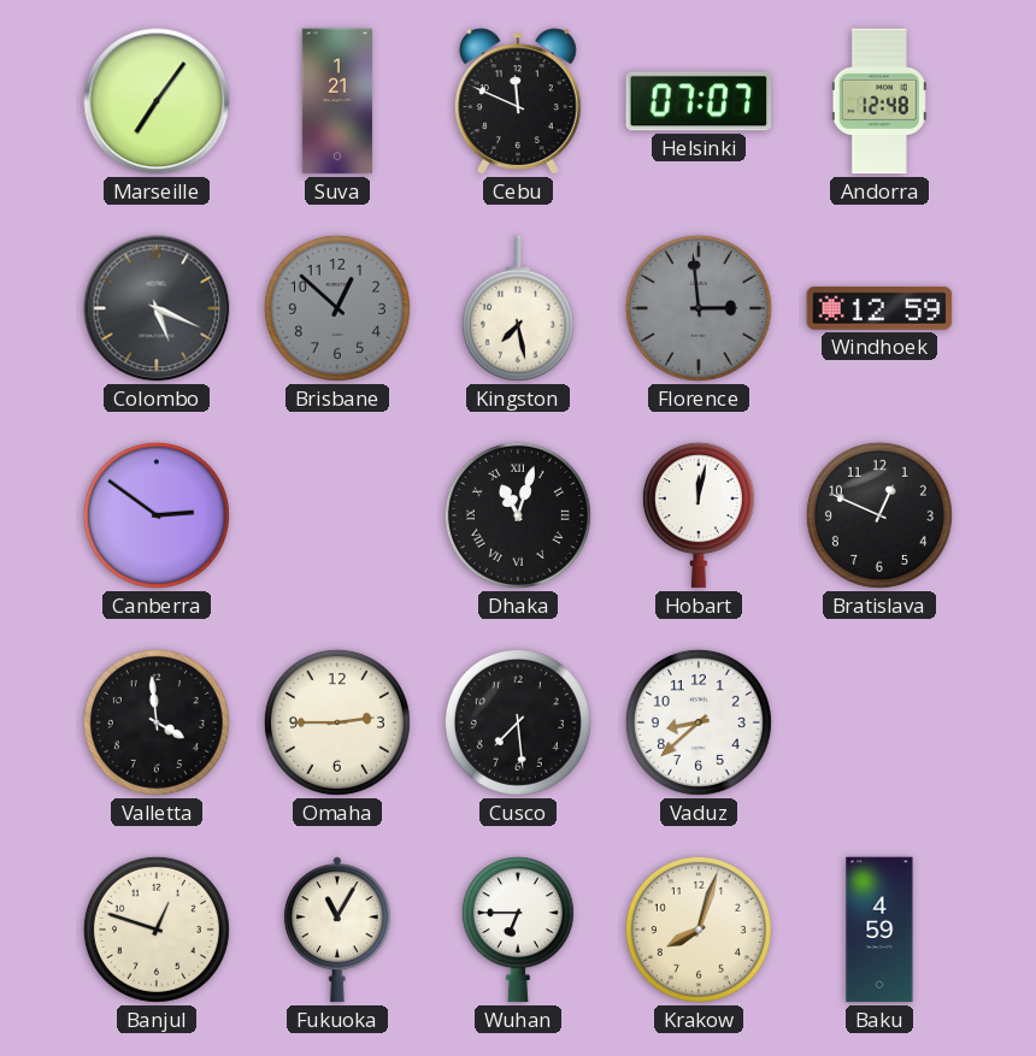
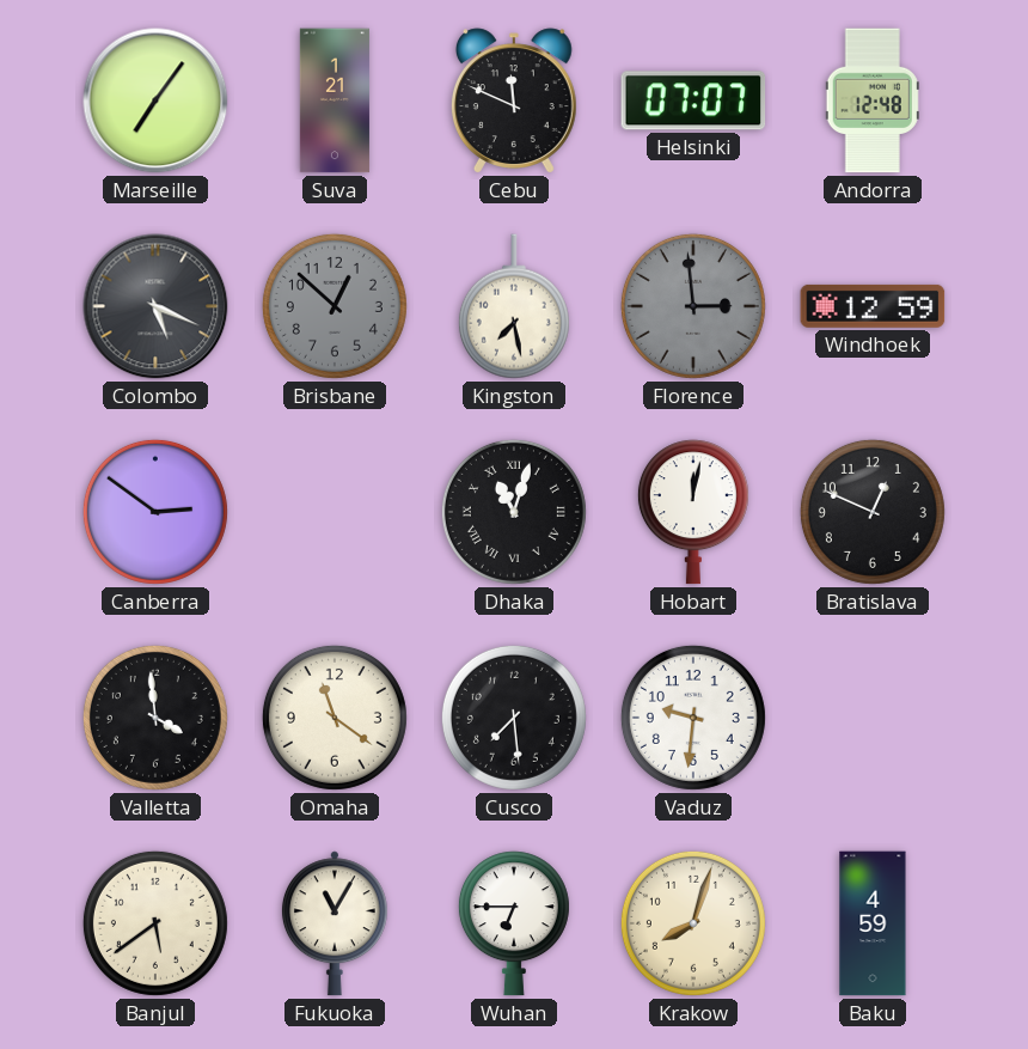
Omaha: 2:45 -> 11:21
Vaduz: 8:38 -> 9:31
Banjul: 12:48 -> 5:39
